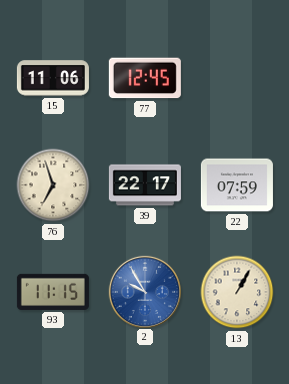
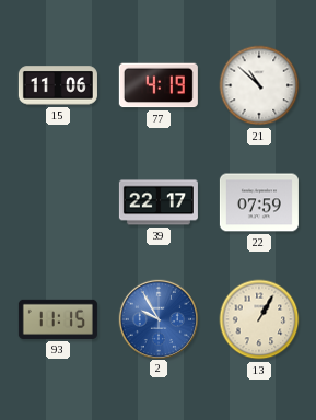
77: 12:45 -> 4:19
21: none -> 10:52
76: 6:57 -> none
